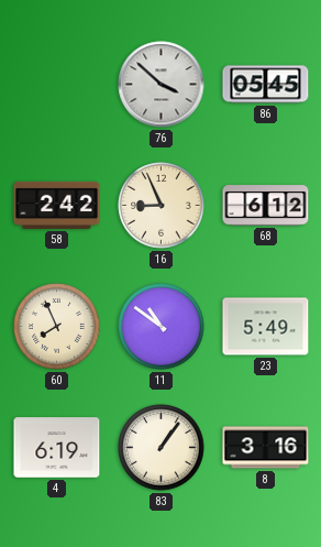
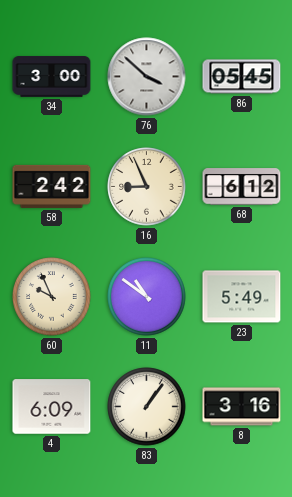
34: none -> 3:00
60: 7:56 -> 9:56
4: 6:19 -> 6:09
